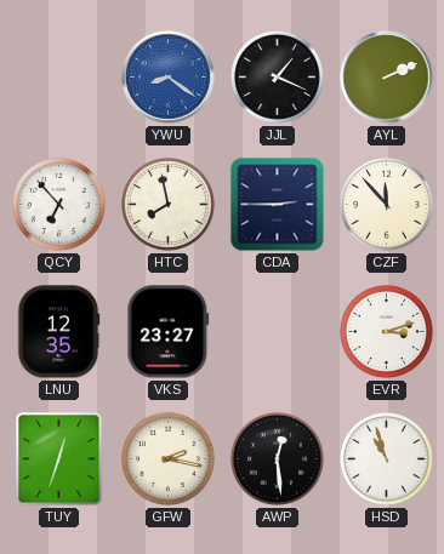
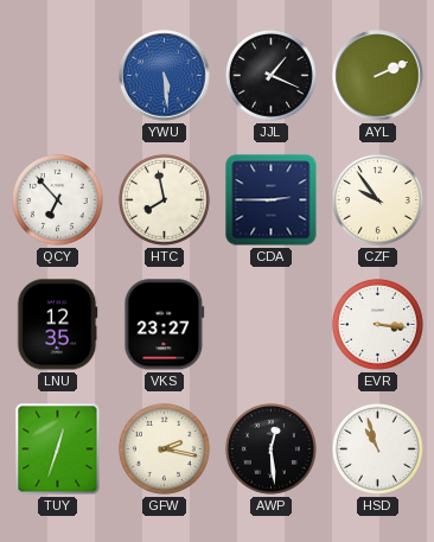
YWU: 8:21 -> 5:29
CZF: 11:53 -> 9:54
EVR: 3:12 -> 3:16
